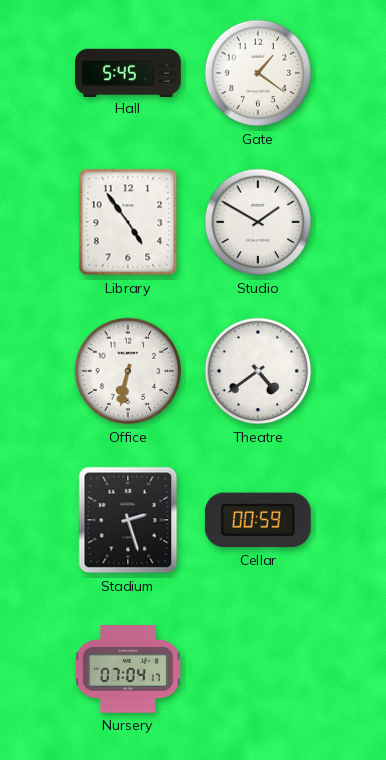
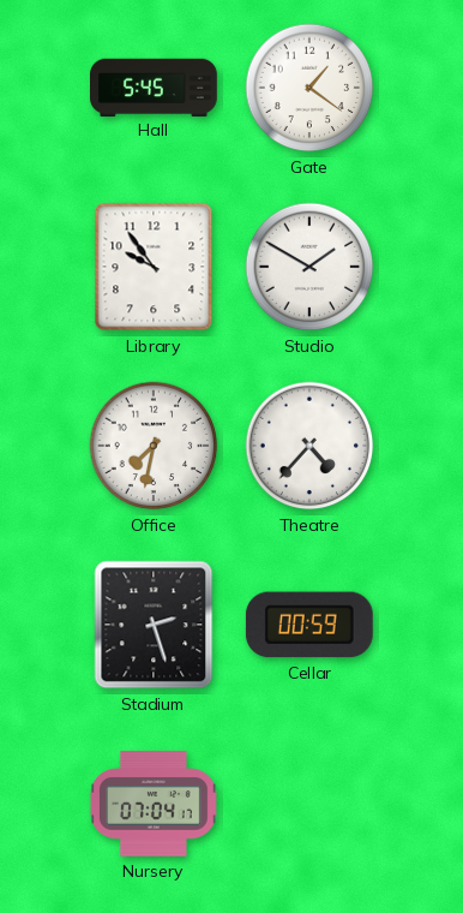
Library: 4:54 -> 9:54
Office: 6:32 -> 7:32
Theatre: 4:39 -> 4:37
